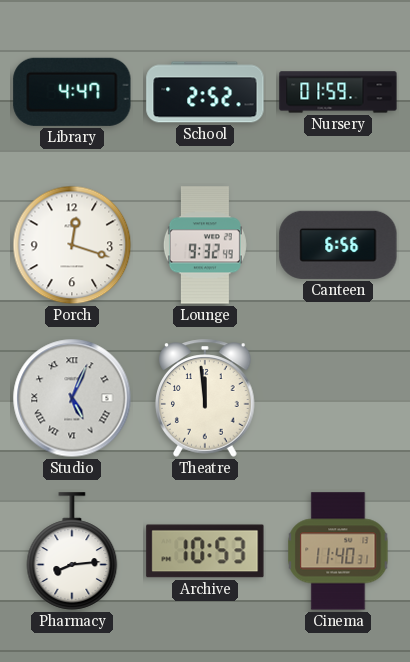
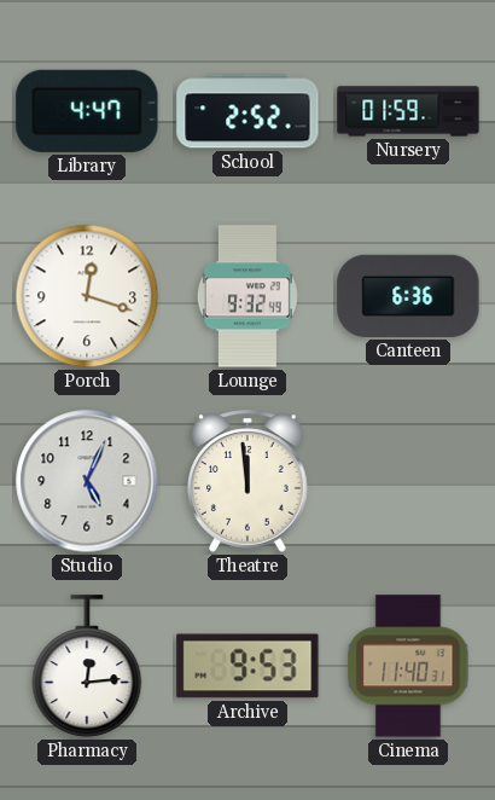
Canteen: 6:56 -> 6:36
Studio numerals: Roman -> Arabic
Pharmacy: 8:14 -> 12:14
Archive: 10:53 -> 9:53
